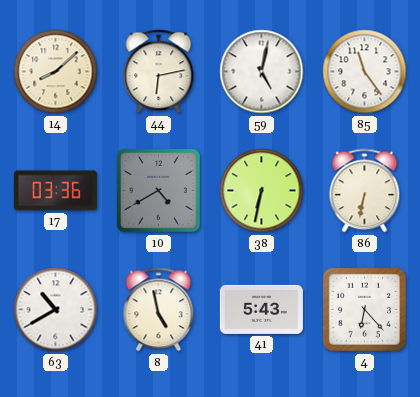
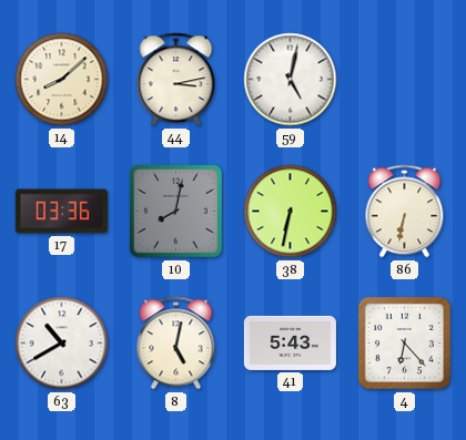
44: 6:13 -> 3:13
85: 11:24 -> none
10: 4:40 -> 8:02
8: 4:58 -> 5:02
